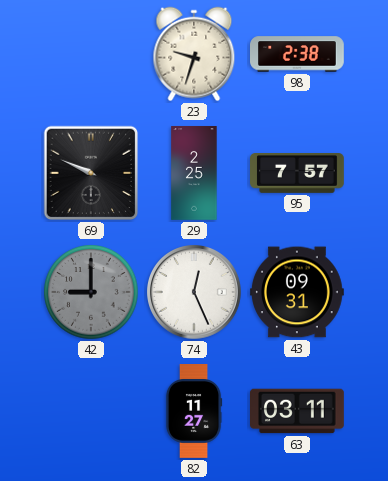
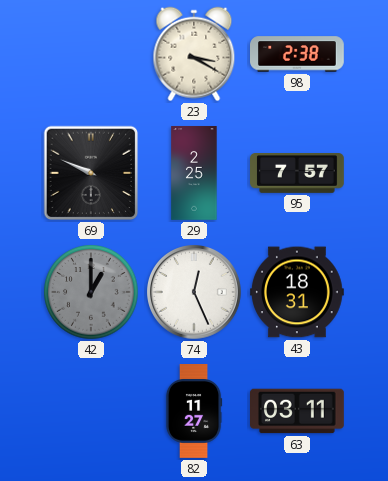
23: 9:33 -> 3:20
42: 9:00 -> 1:00
43: 09:31 -> 18:31
